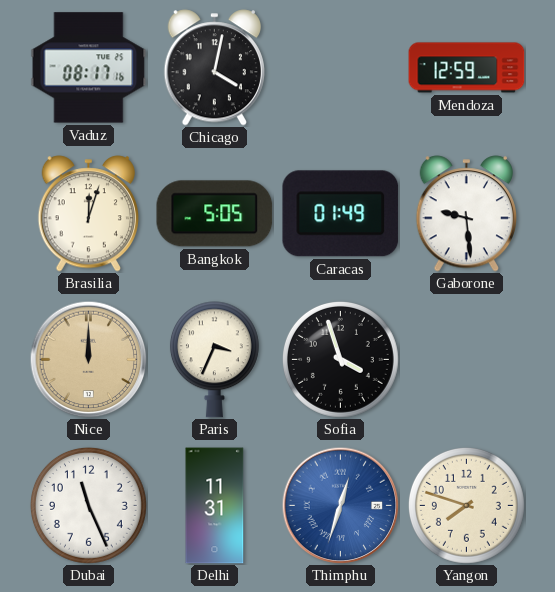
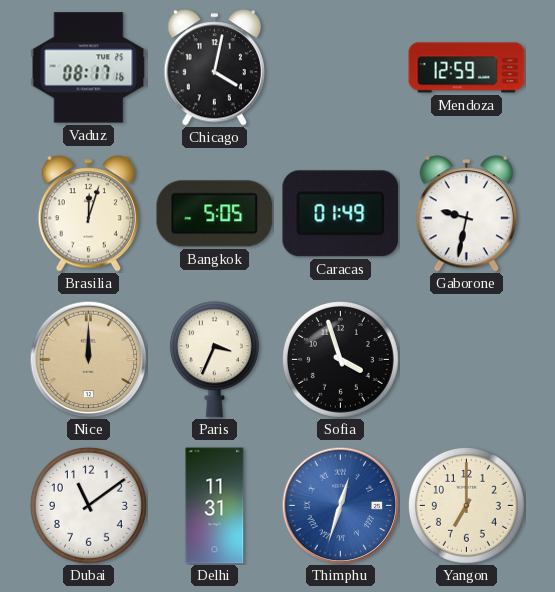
Gaborone: 9:29 -> 9:32
Dubai: 11:26 -> 11:09
Yangon: 7:48 -> 7:00
